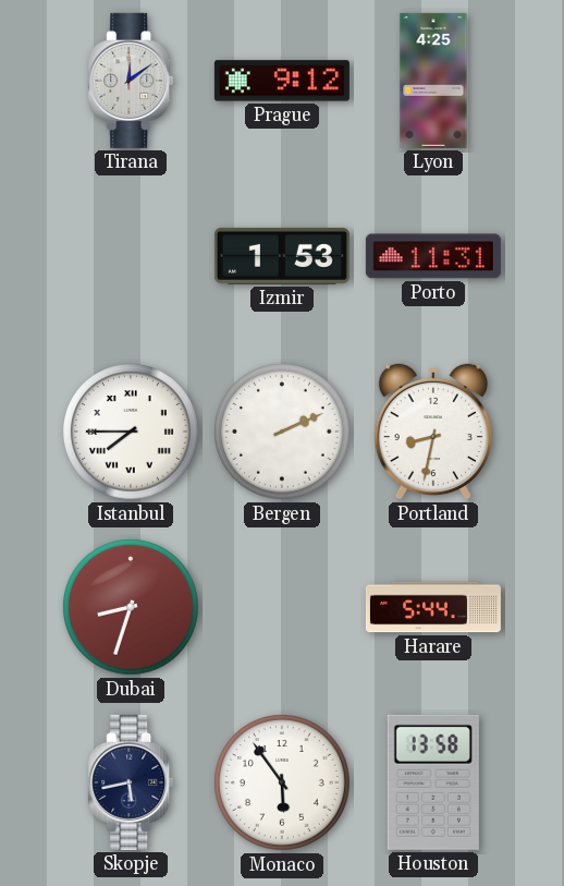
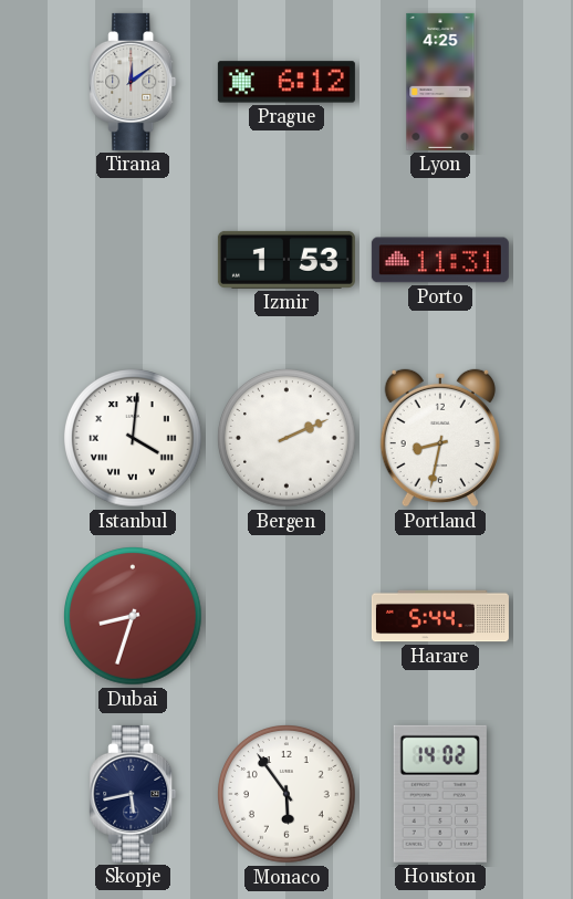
Prague: 9:12 -> 6:12
Istanbul: 7:45 -> 4:01
Houston: 13:58 -> 14:02
